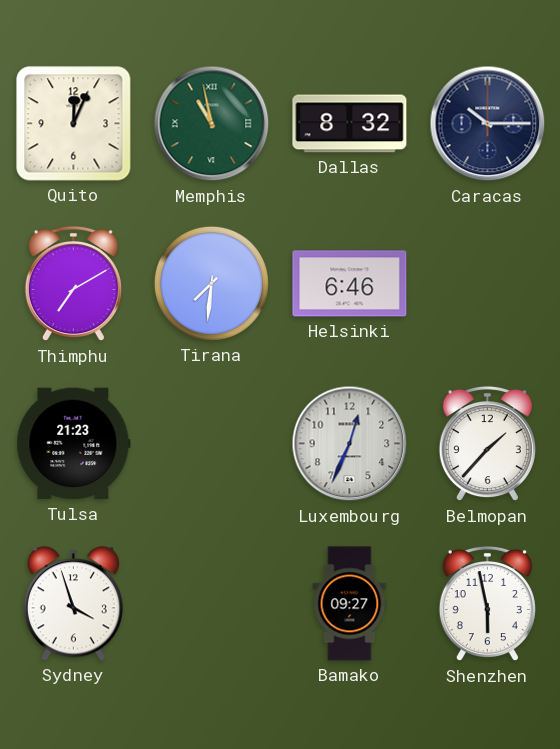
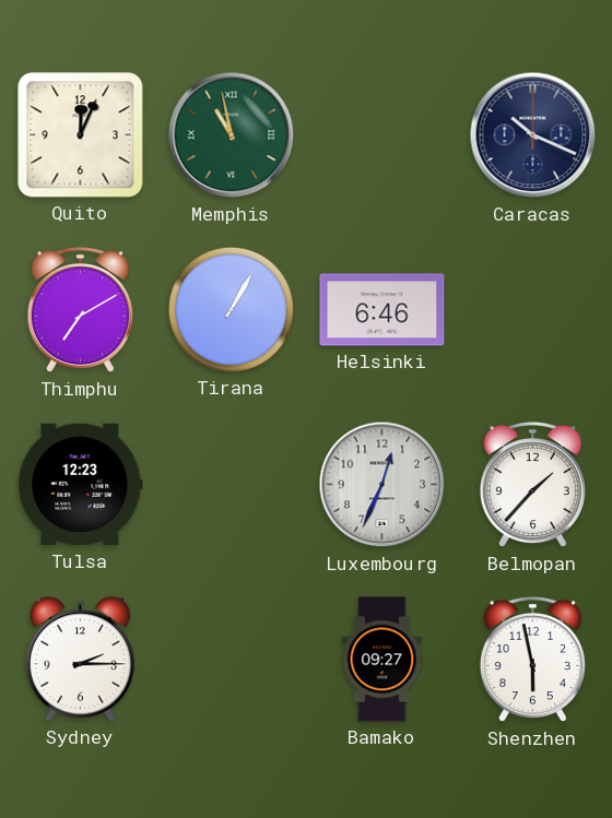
Dallas: 8:32 -> none
Caracas: 10:15 -> 10:19
Tirana: 7:31 -> 1:05
Tulsa: 21:23 -> 12:23
Sydney: 3:57 -> 2:15
